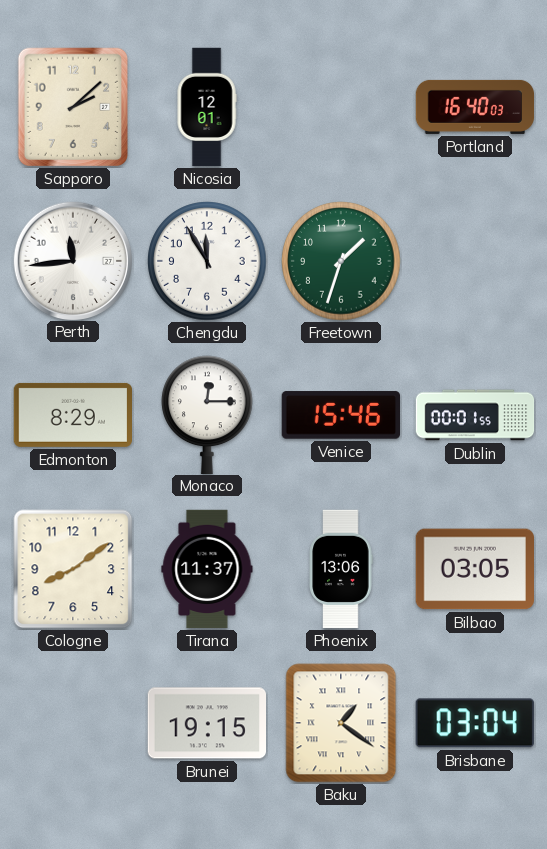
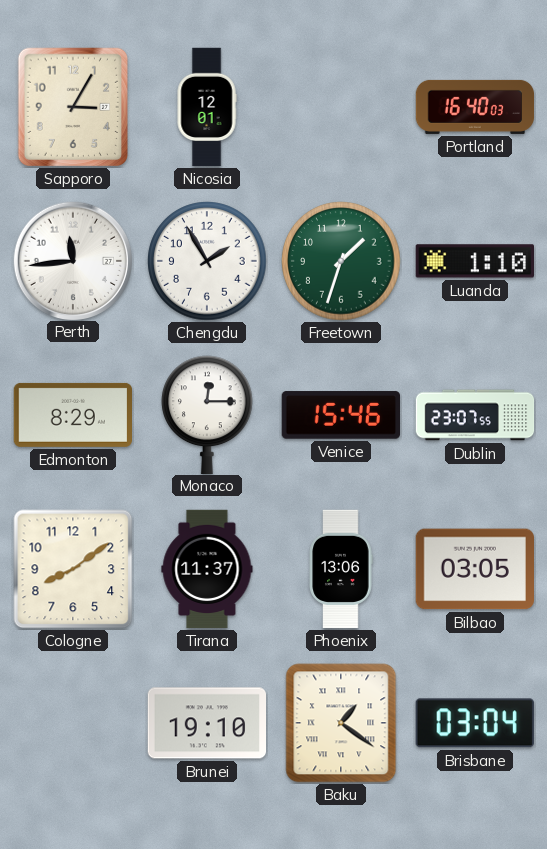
Sapporo: 2:08 -> 3:05
Chengdu: 11:55 -> 1:55
Luanda: none -> 1:10
Dublin: 00:01 -> 23:07
Brunei: 19:15 -> 19:10
